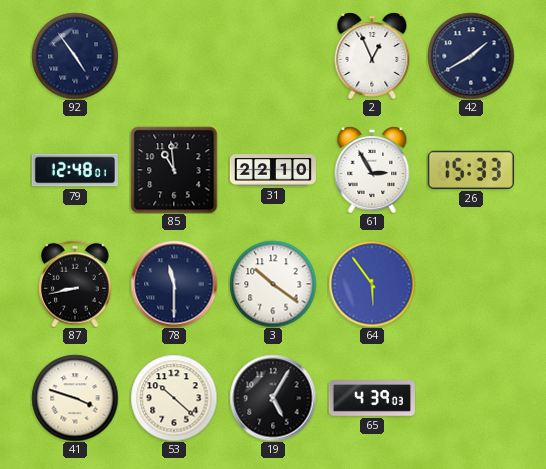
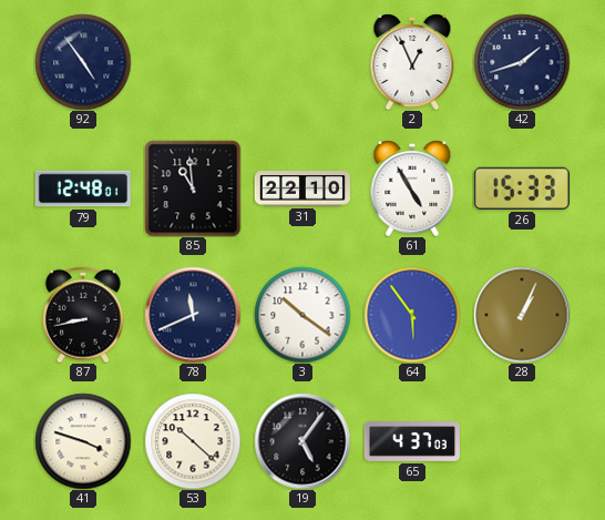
42: 1:40 -> 1:42
61: 2:55 -> 4:55
78: 11:30 -> 11:41
28: none -> 1:04
19: 5:05 -> 5:06
65: 4:39 -> 4:37
